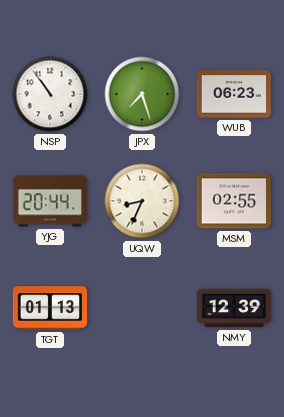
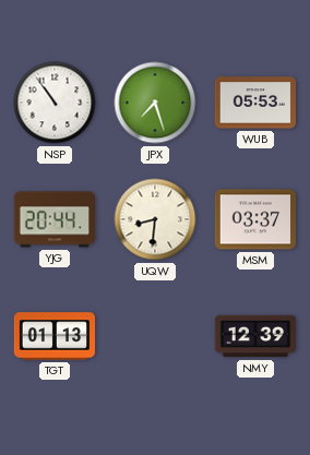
WUB: 06:23 -> 05:53
UQW: 8:34 -> 8:31
MSM: 02:55 -> 03:37
